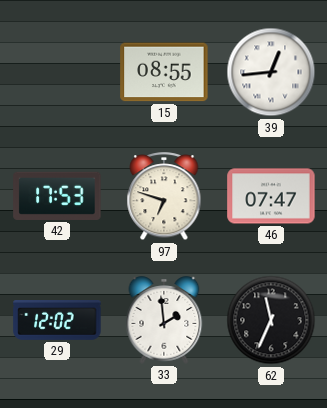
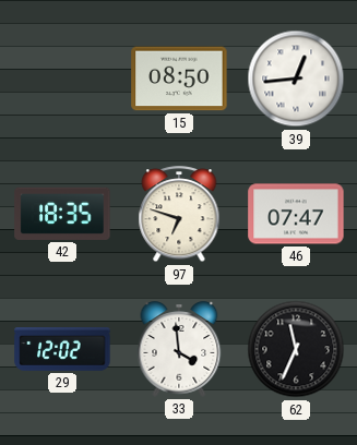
15: 08:55 -> 08:50
42: 17:53 -> 18:35
33: 1:59 -> 3:59
